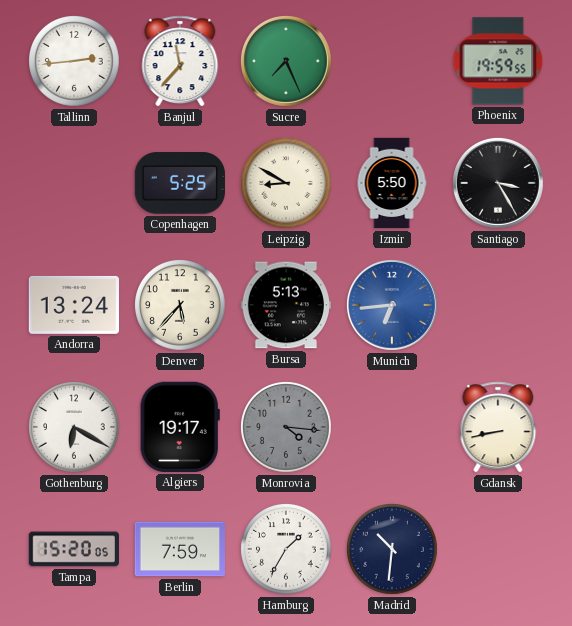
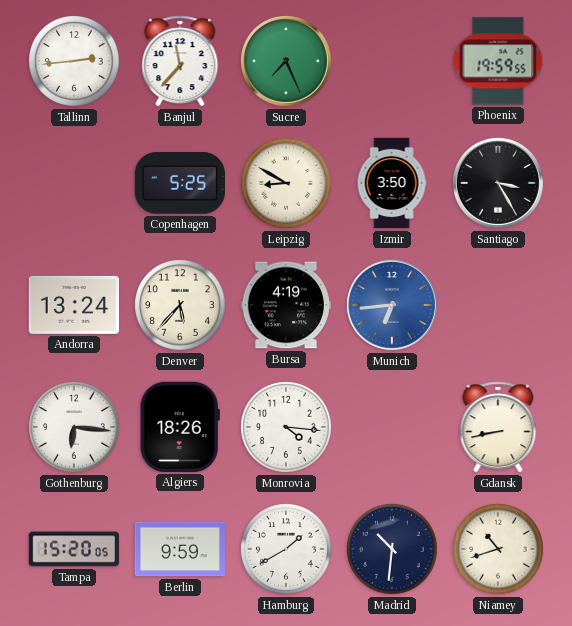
Izmir: 5:50 -> 3:50
Bursa: 5:13 -> 4:19
Gothenburg: 6:20 -> 6:16
Algiers: 19:17 -> 18:26
Monrovia dial: grey -> white
Berlin: 7:59 -> 9:59
Hamburg: 1:35 -> 1:40
Niamey: none -> 10:42
